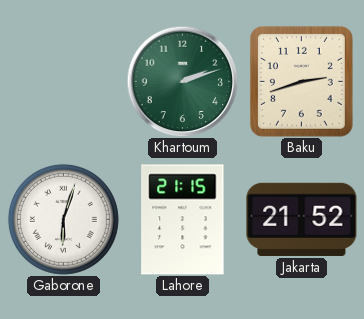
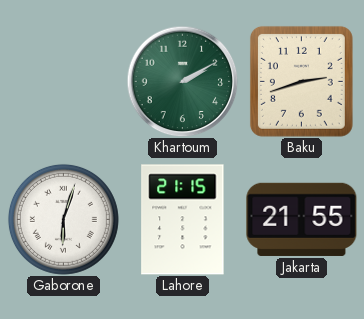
Khartoum: 2:12 -> 2:10
Jakarta: 21:52 -> 21:55
